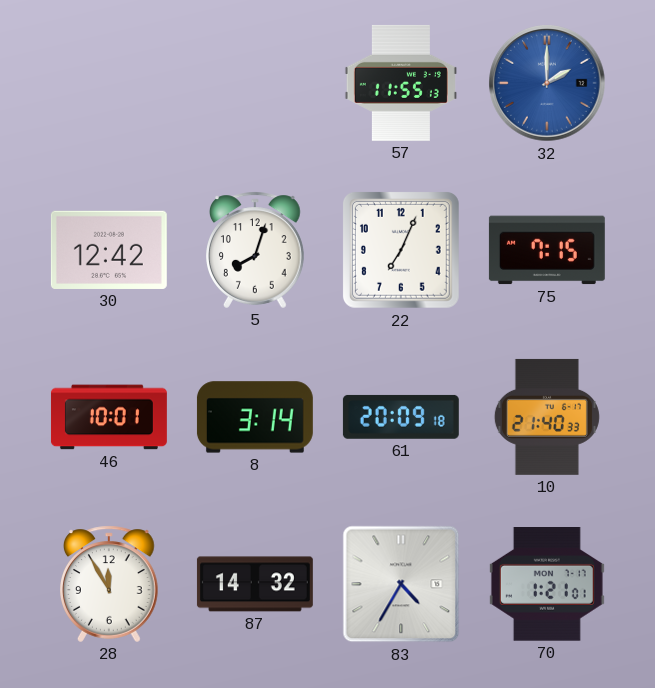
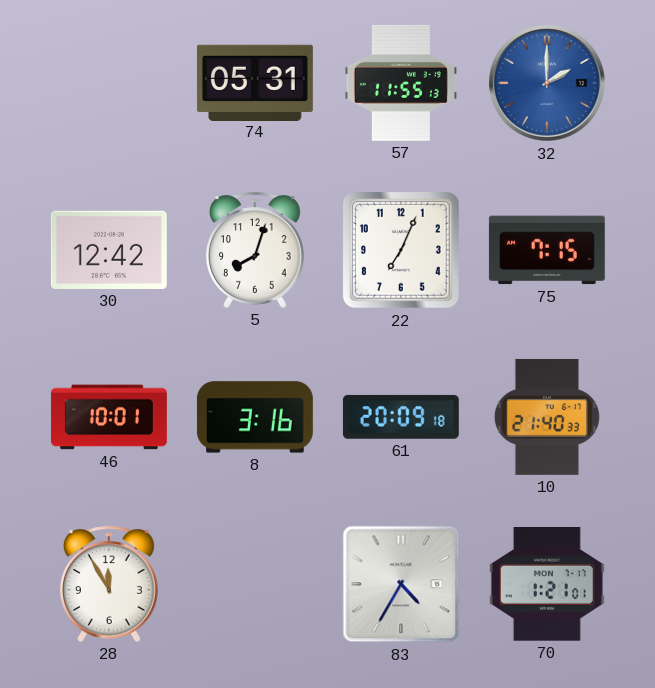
74: none -> 05:31
8: 3:14 -> 3:16
87: 14:32 -> none
